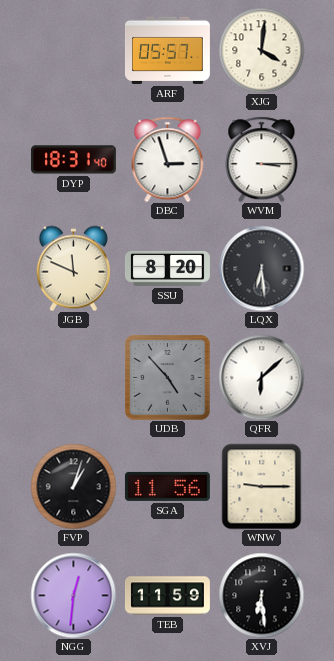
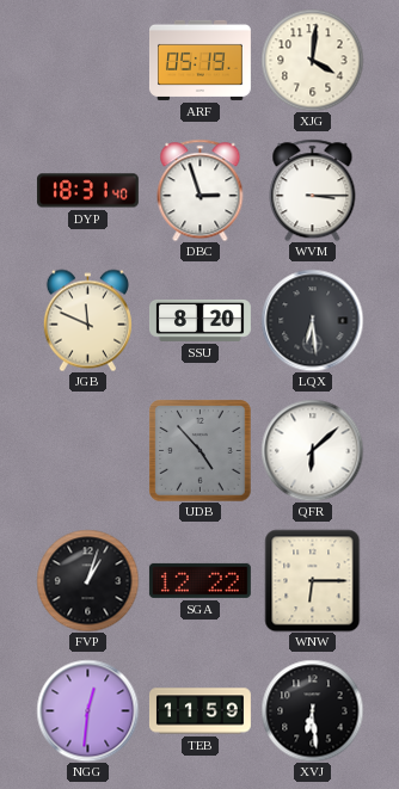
ARF: 05:57 -> 05:19
SGA: 11:56 -> 12:22
WNW: 9:15 -> 6:15
